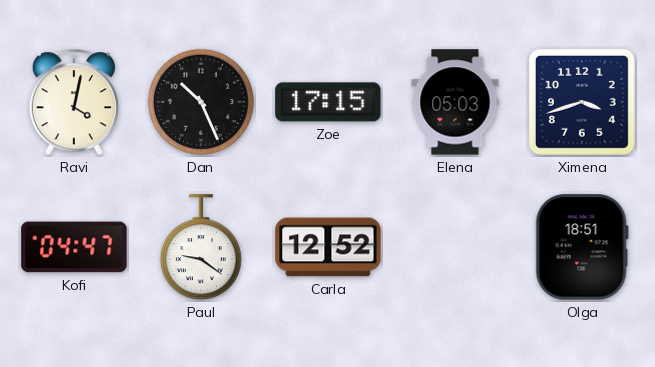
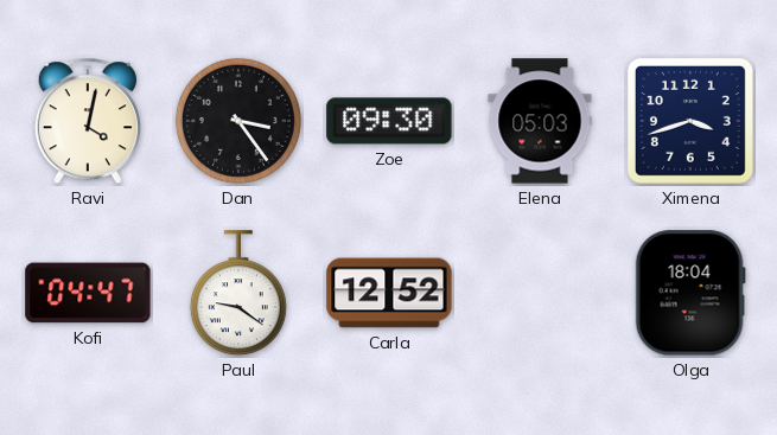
Dan: 10:26 -> 3:24
Zoe: 17:15 -> 09:30
Olga: 18:51 -> 18:04
